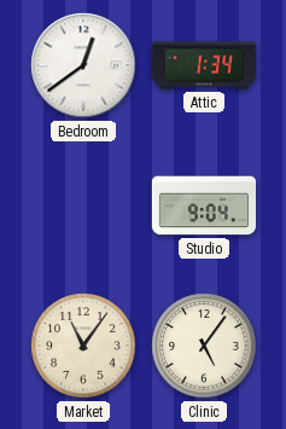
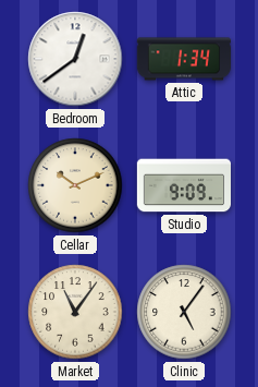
Cellar: none -> 10:11
Studio: 9:04 -> 9:09
